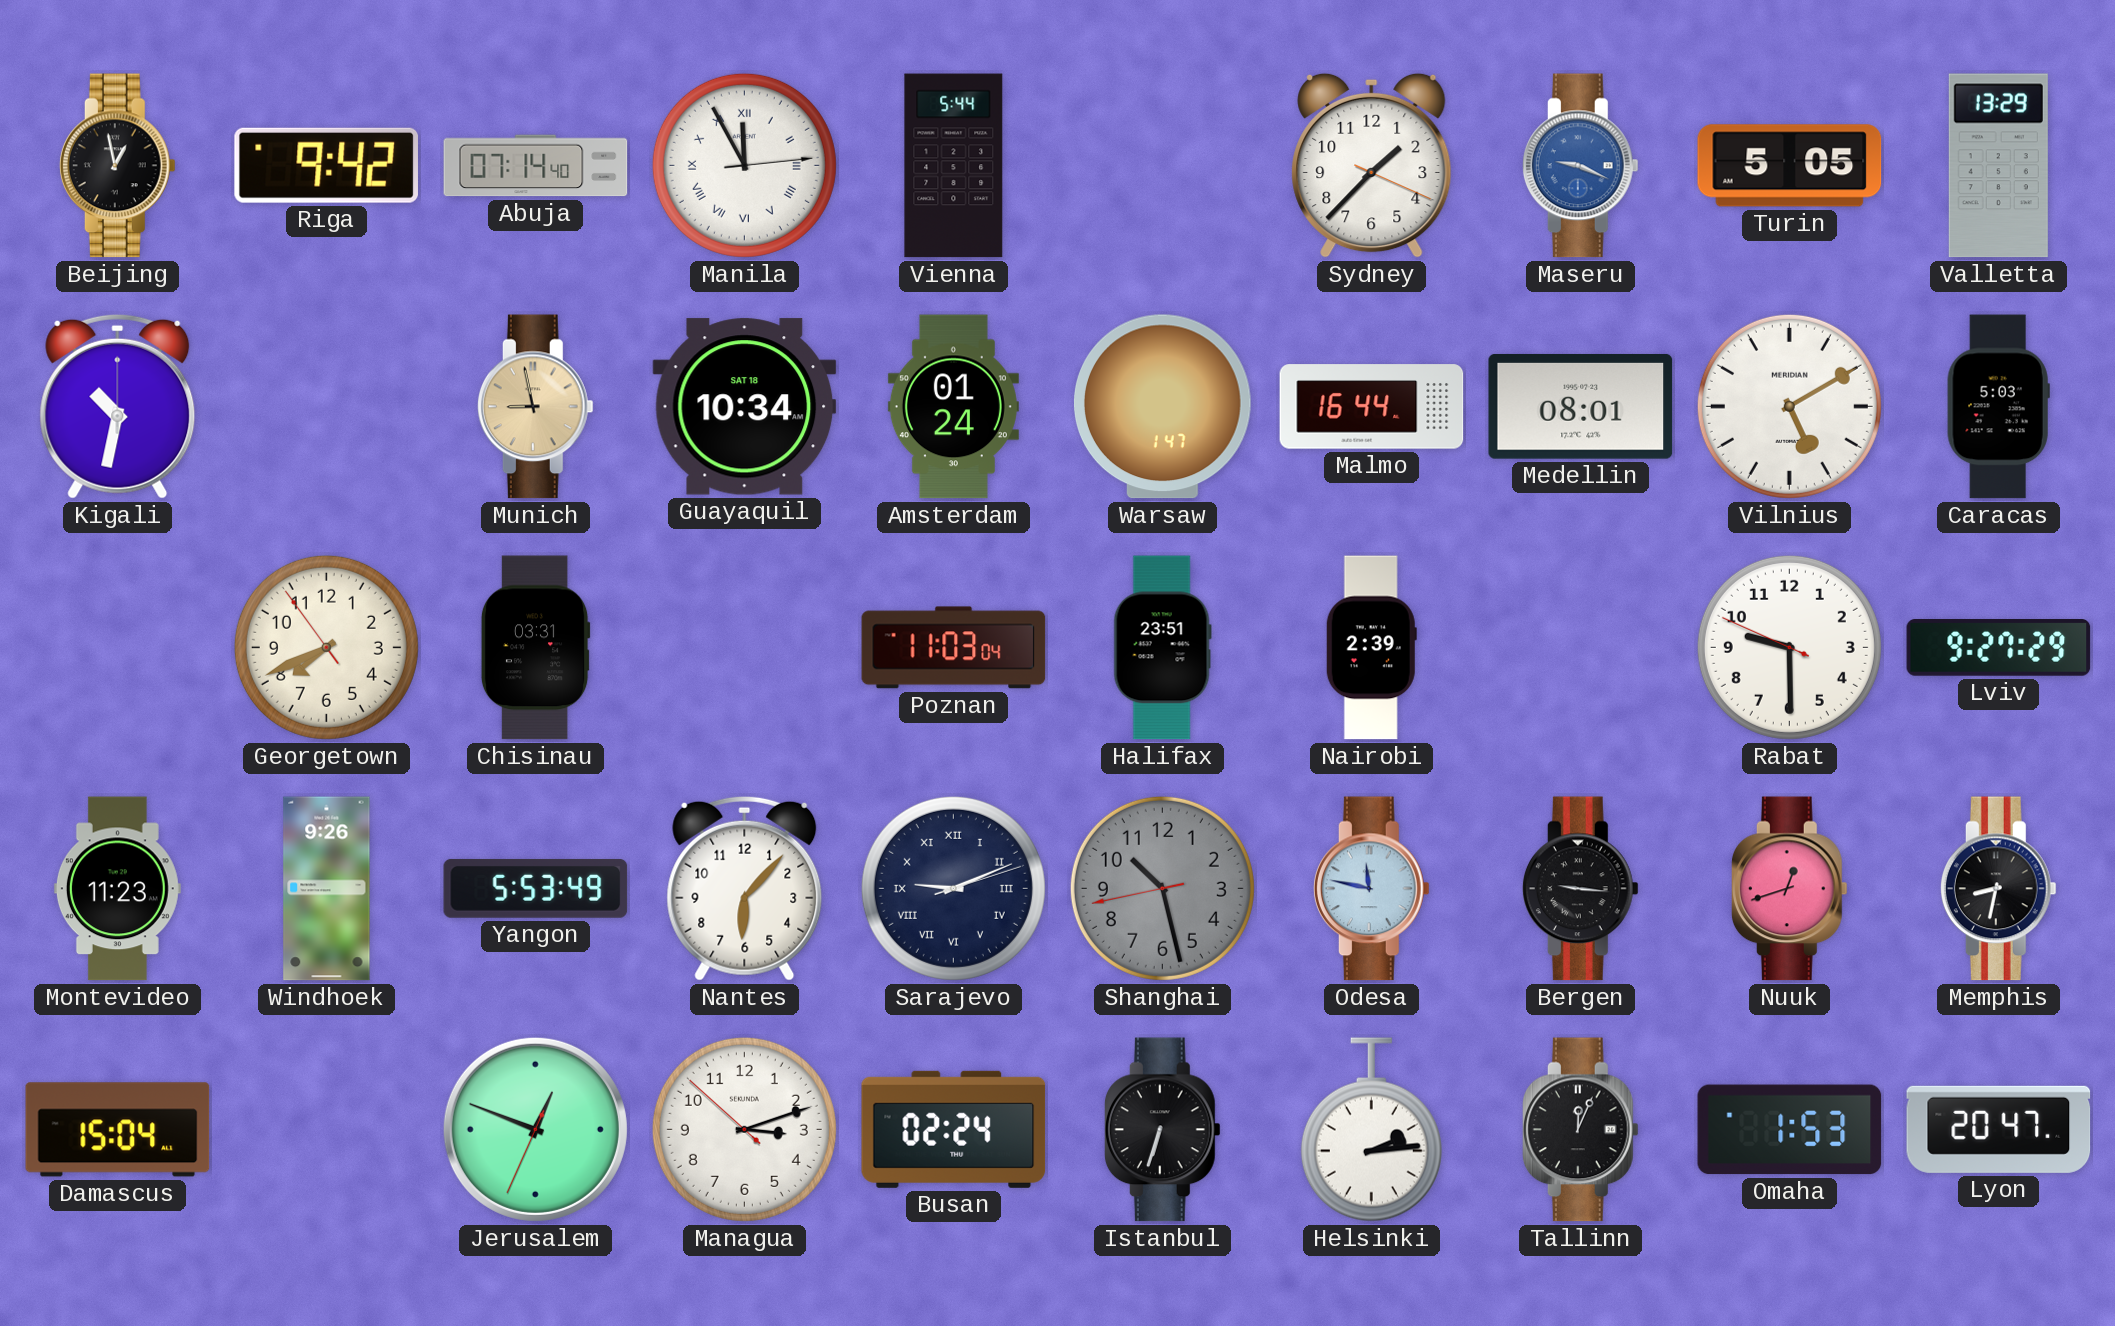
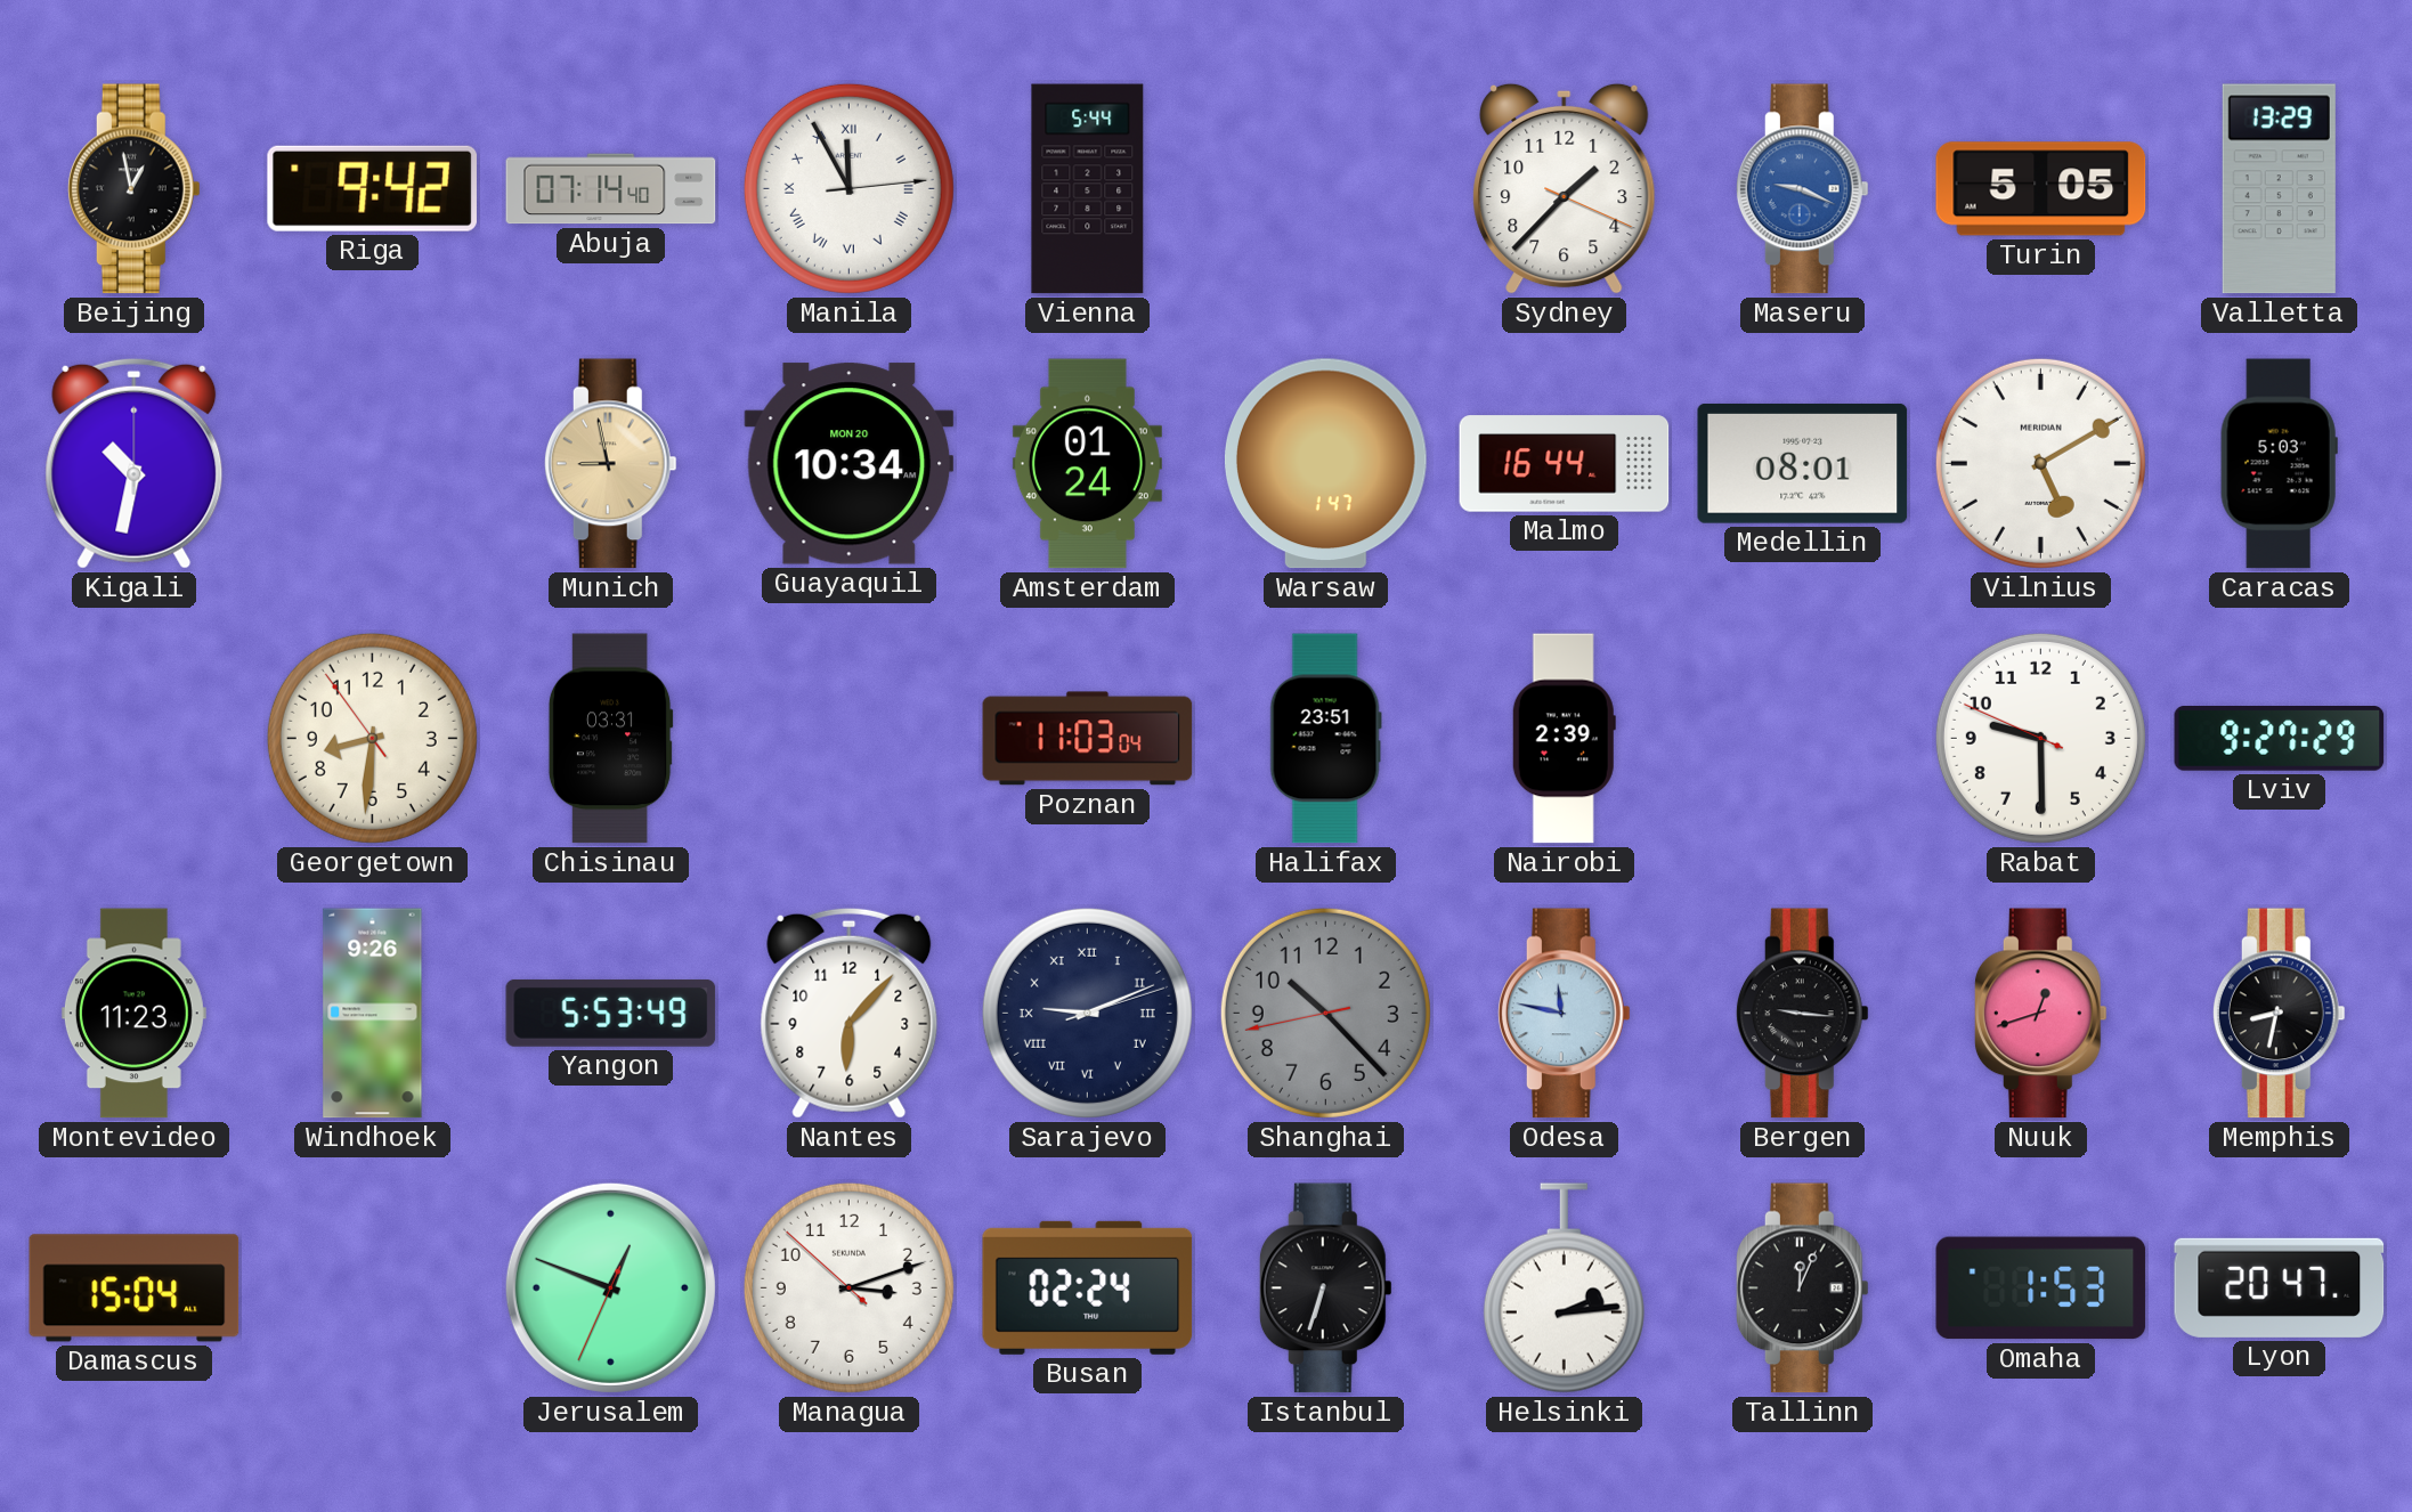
Guayaquil date: SAT 18 -> MON 20
Georgetown: 7:40 -> 8:30
Shanghai: 10:27 -> 10:22
